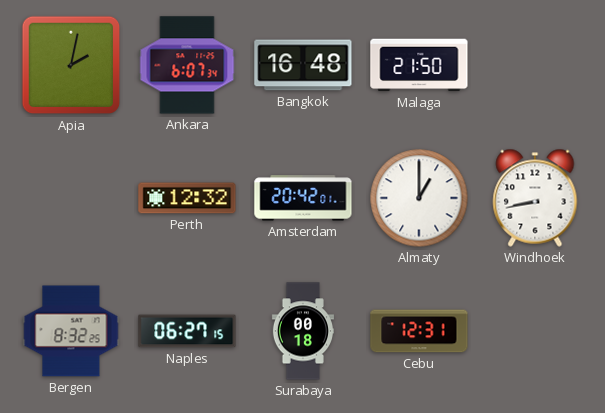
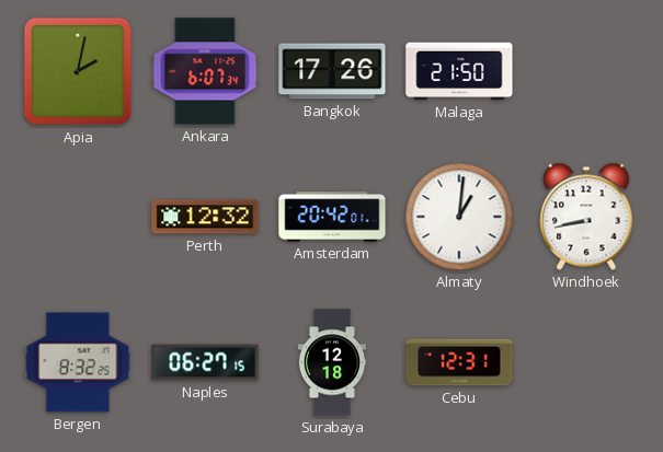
Bangkok: 16:48 -> 17:26
Almaty: 1:00 -> 1:01
Surabaya: 00:18 -> 12:18
